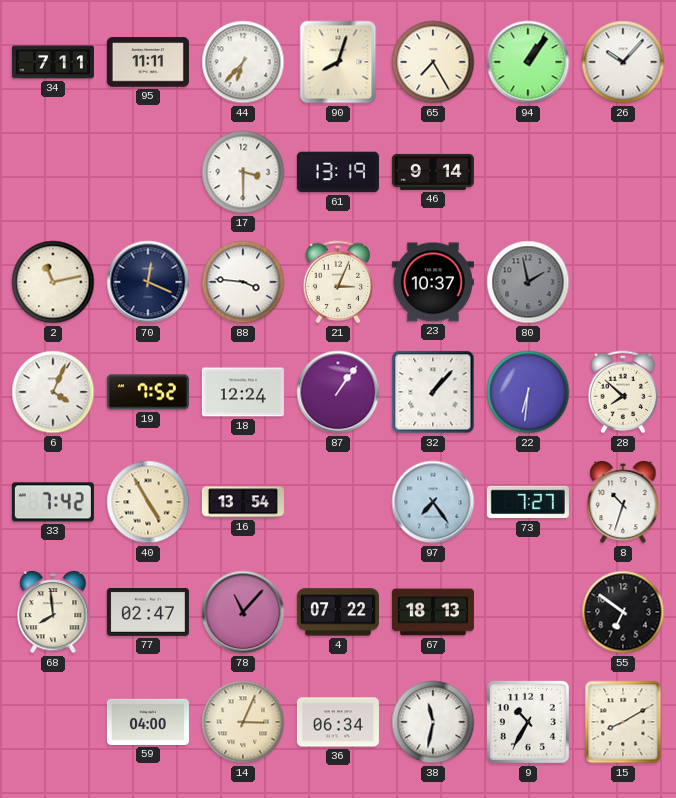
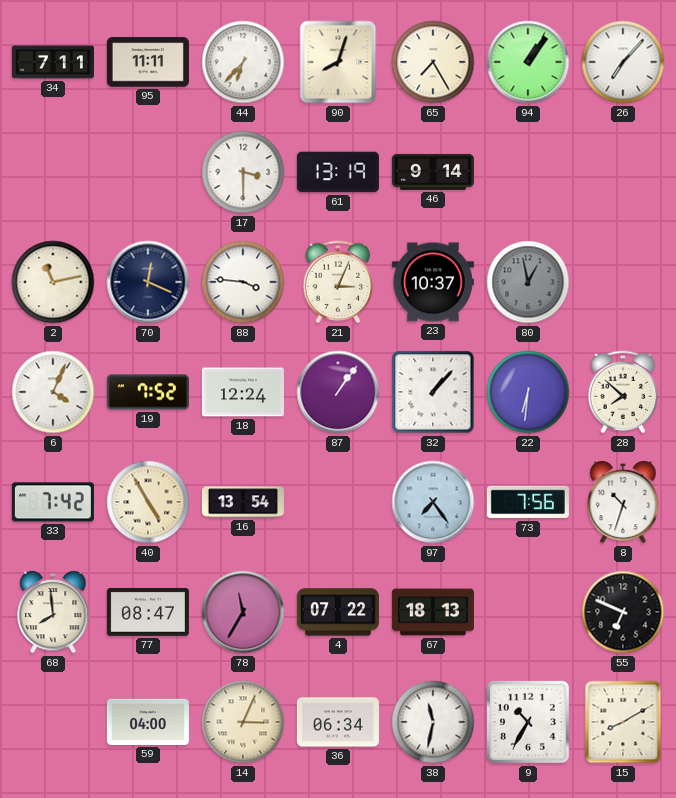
26: 10:07 -> 7:07
80: 1:58 -> 12:58
73: 7:27 -> 7:56
77: 02:47 -> 08:47
78: 11:07 -> 11:35
55: 6:51 -> 6:49
